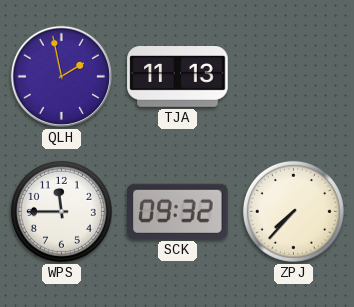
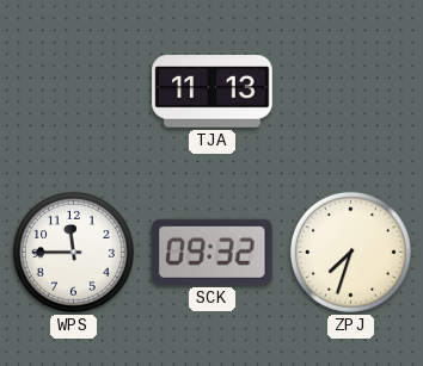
QLH: 1:58 -> none
ZPJ: 7:37 -> 7:33
